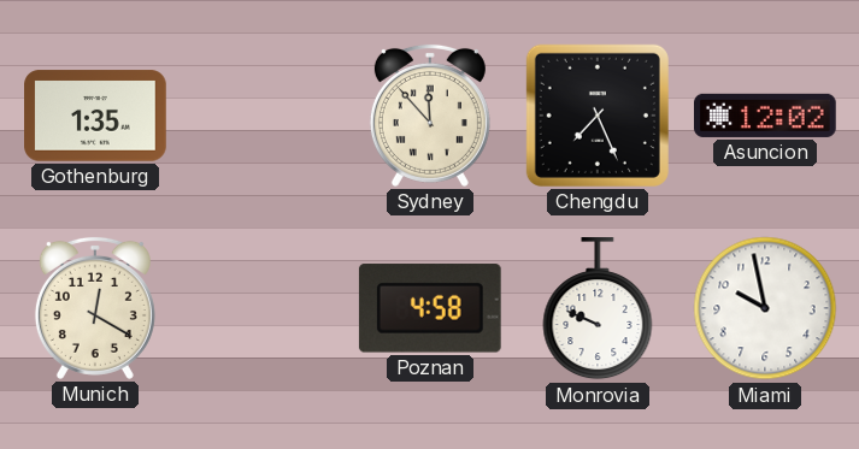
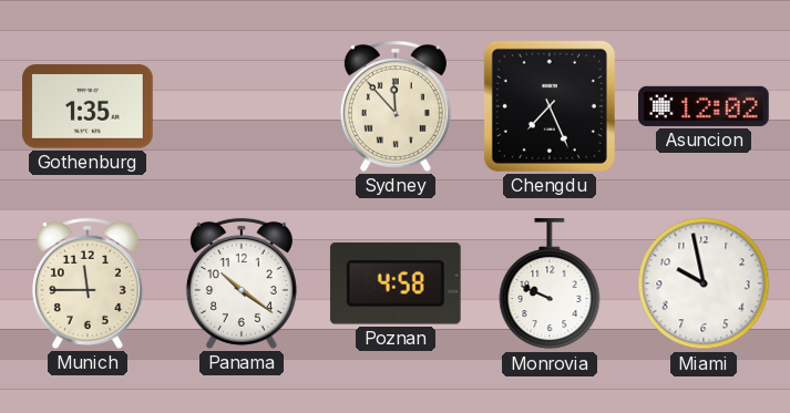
Munich: 12:20 -> 11:45
Panama: none -> 10:21
